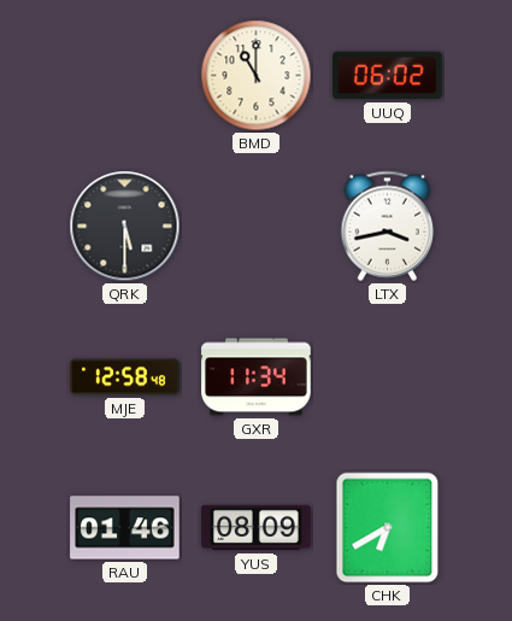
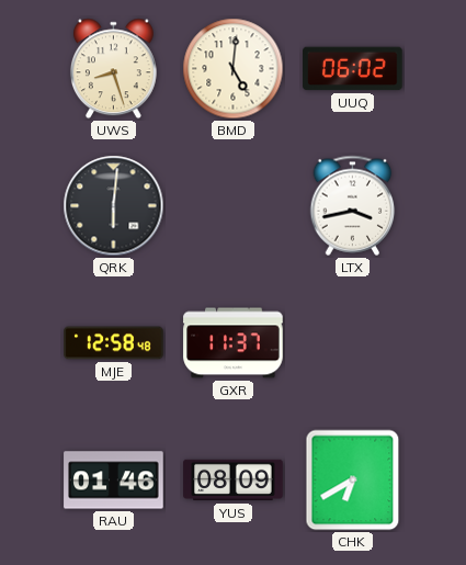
UWS: none -> 8:27
BMD: 11:00 -> 5:01
QRK: 5:30 -> 6:01
GXR: 11:34 -> 11:37
